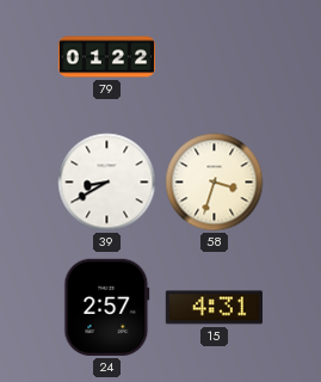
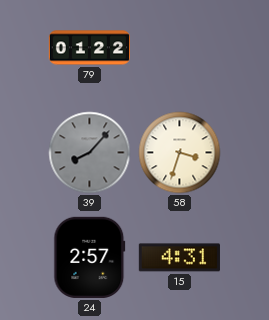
39: 8:40 -> 8:07
39 dial: white -> grey
